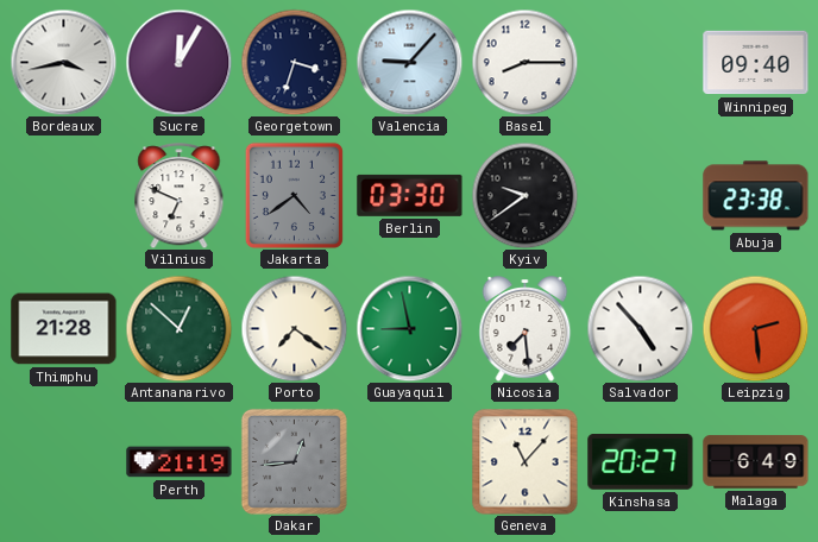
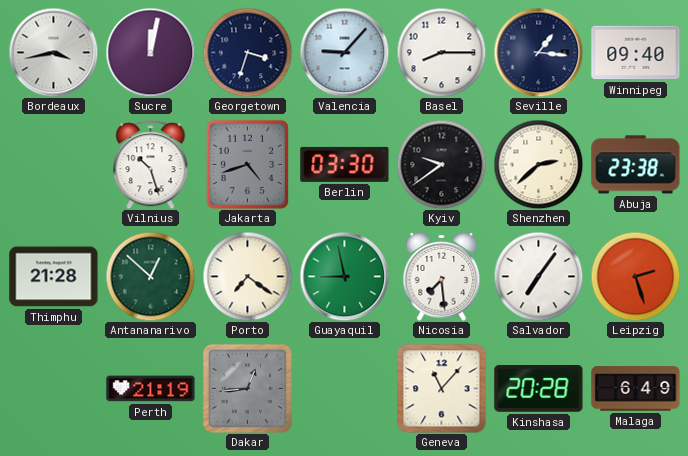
Sucre: 12:05 -> 12:02
Seville: none -> 1:16
Vilnius: 6:49 -> 10:27
Jakarta: 4:39 -> 4:42
Shenzhen: none -> 2:38
Salvador: 4:53 -> 7:06
Leipzig: 2:29 -> 2:27
Kinshasa: 20:27 -> 20:28
